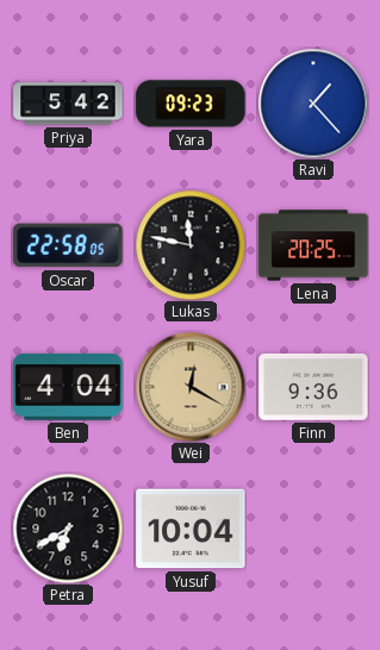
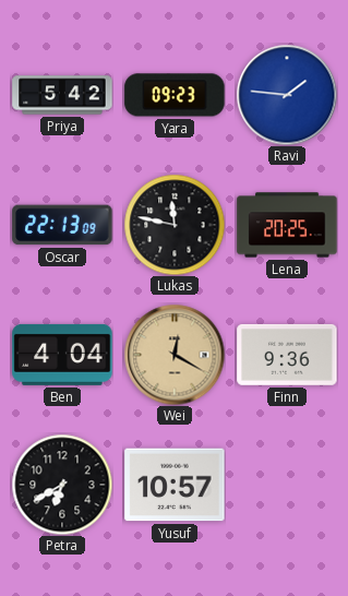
Ravi: 1:23 -> 1:46
Oscar: 22:58 -> 22:13
Yusuf: 10:04 -> 10:57
